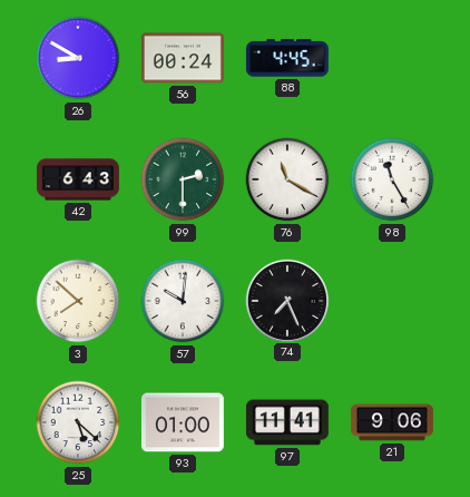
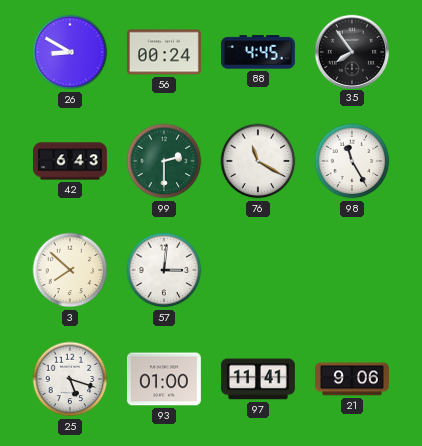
35: none -> 7:54
57: 10:01 -> 3:01
74: 7:26 -> none
25: 5:22 -> 5:18
